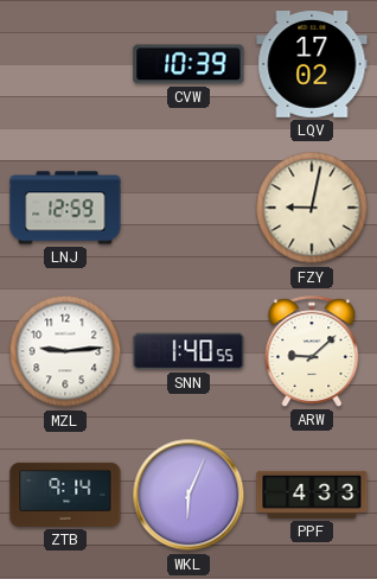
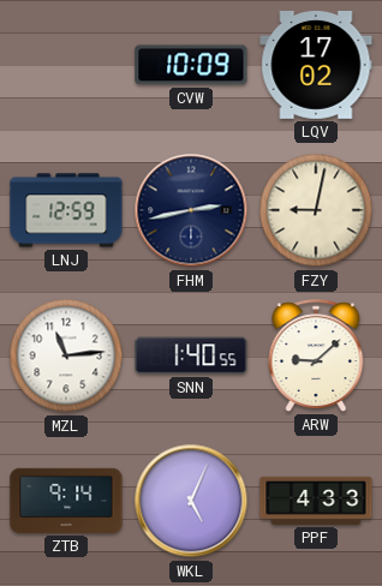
CVW: 10:39 -> 10:09
FHM: none -> 2:43
MZL: 9:14 -> 11:14
WKL: 6:04 -> 5:04
